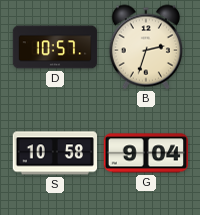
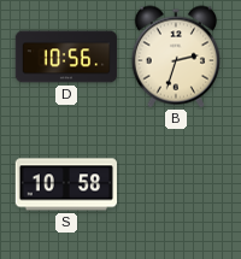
D: 10:57 -> 10:56
G: 9:04 -> none
